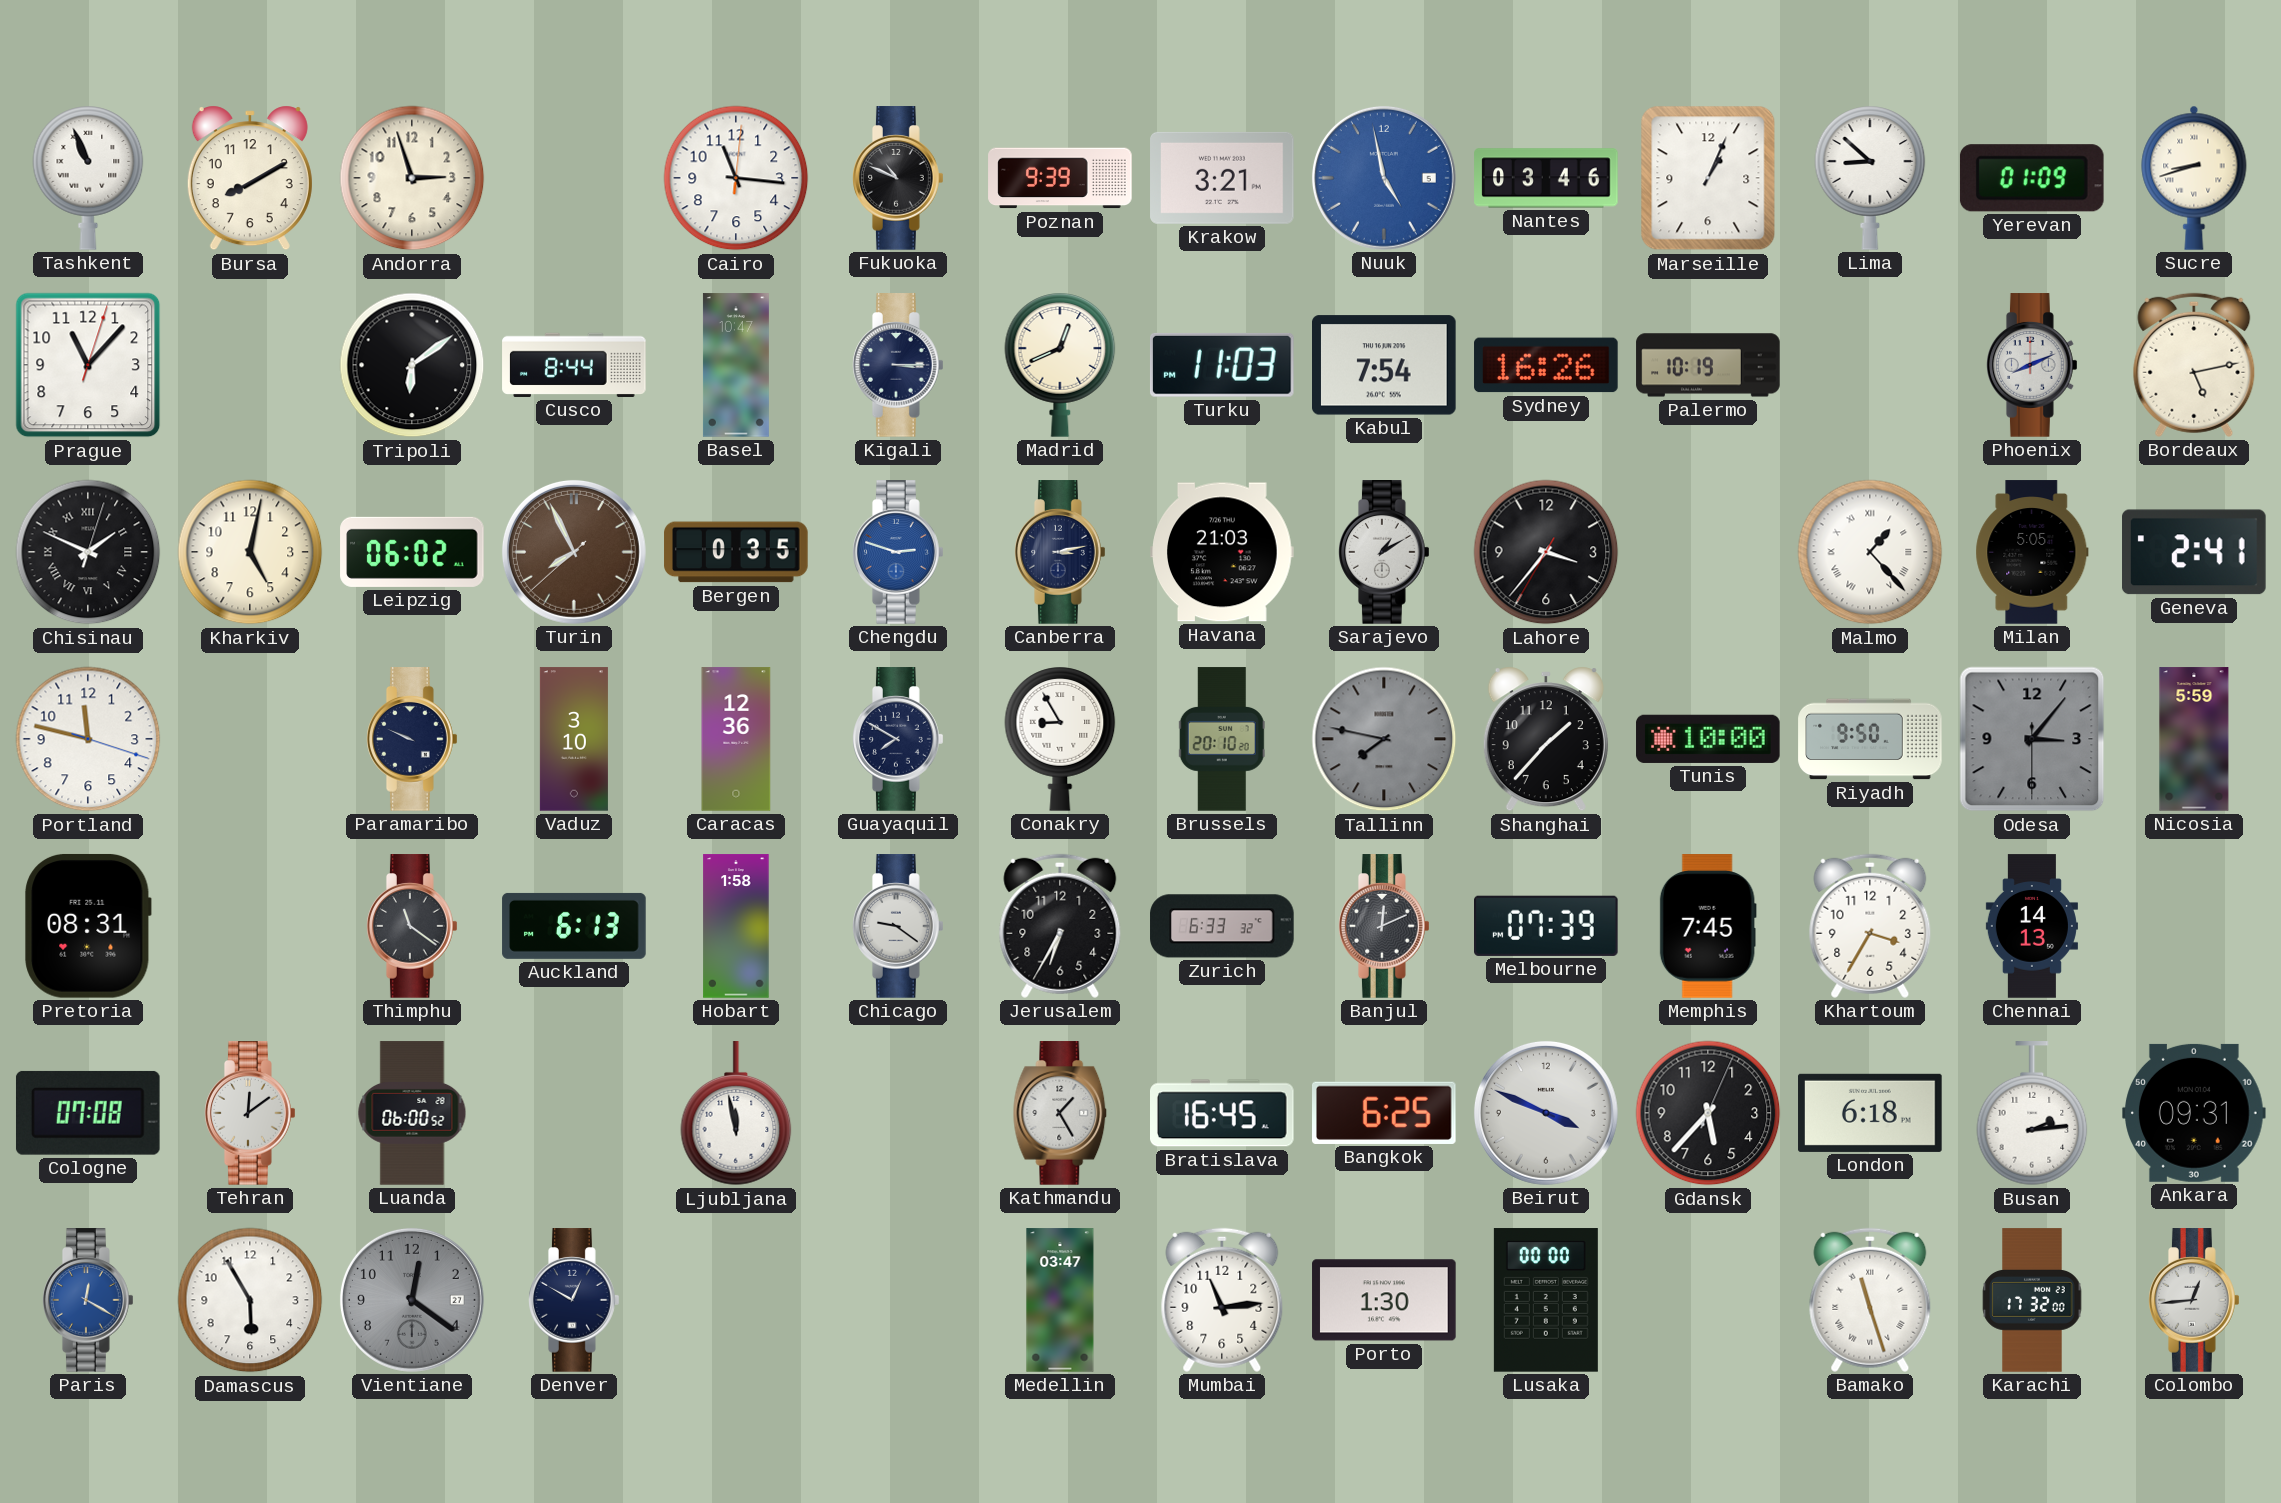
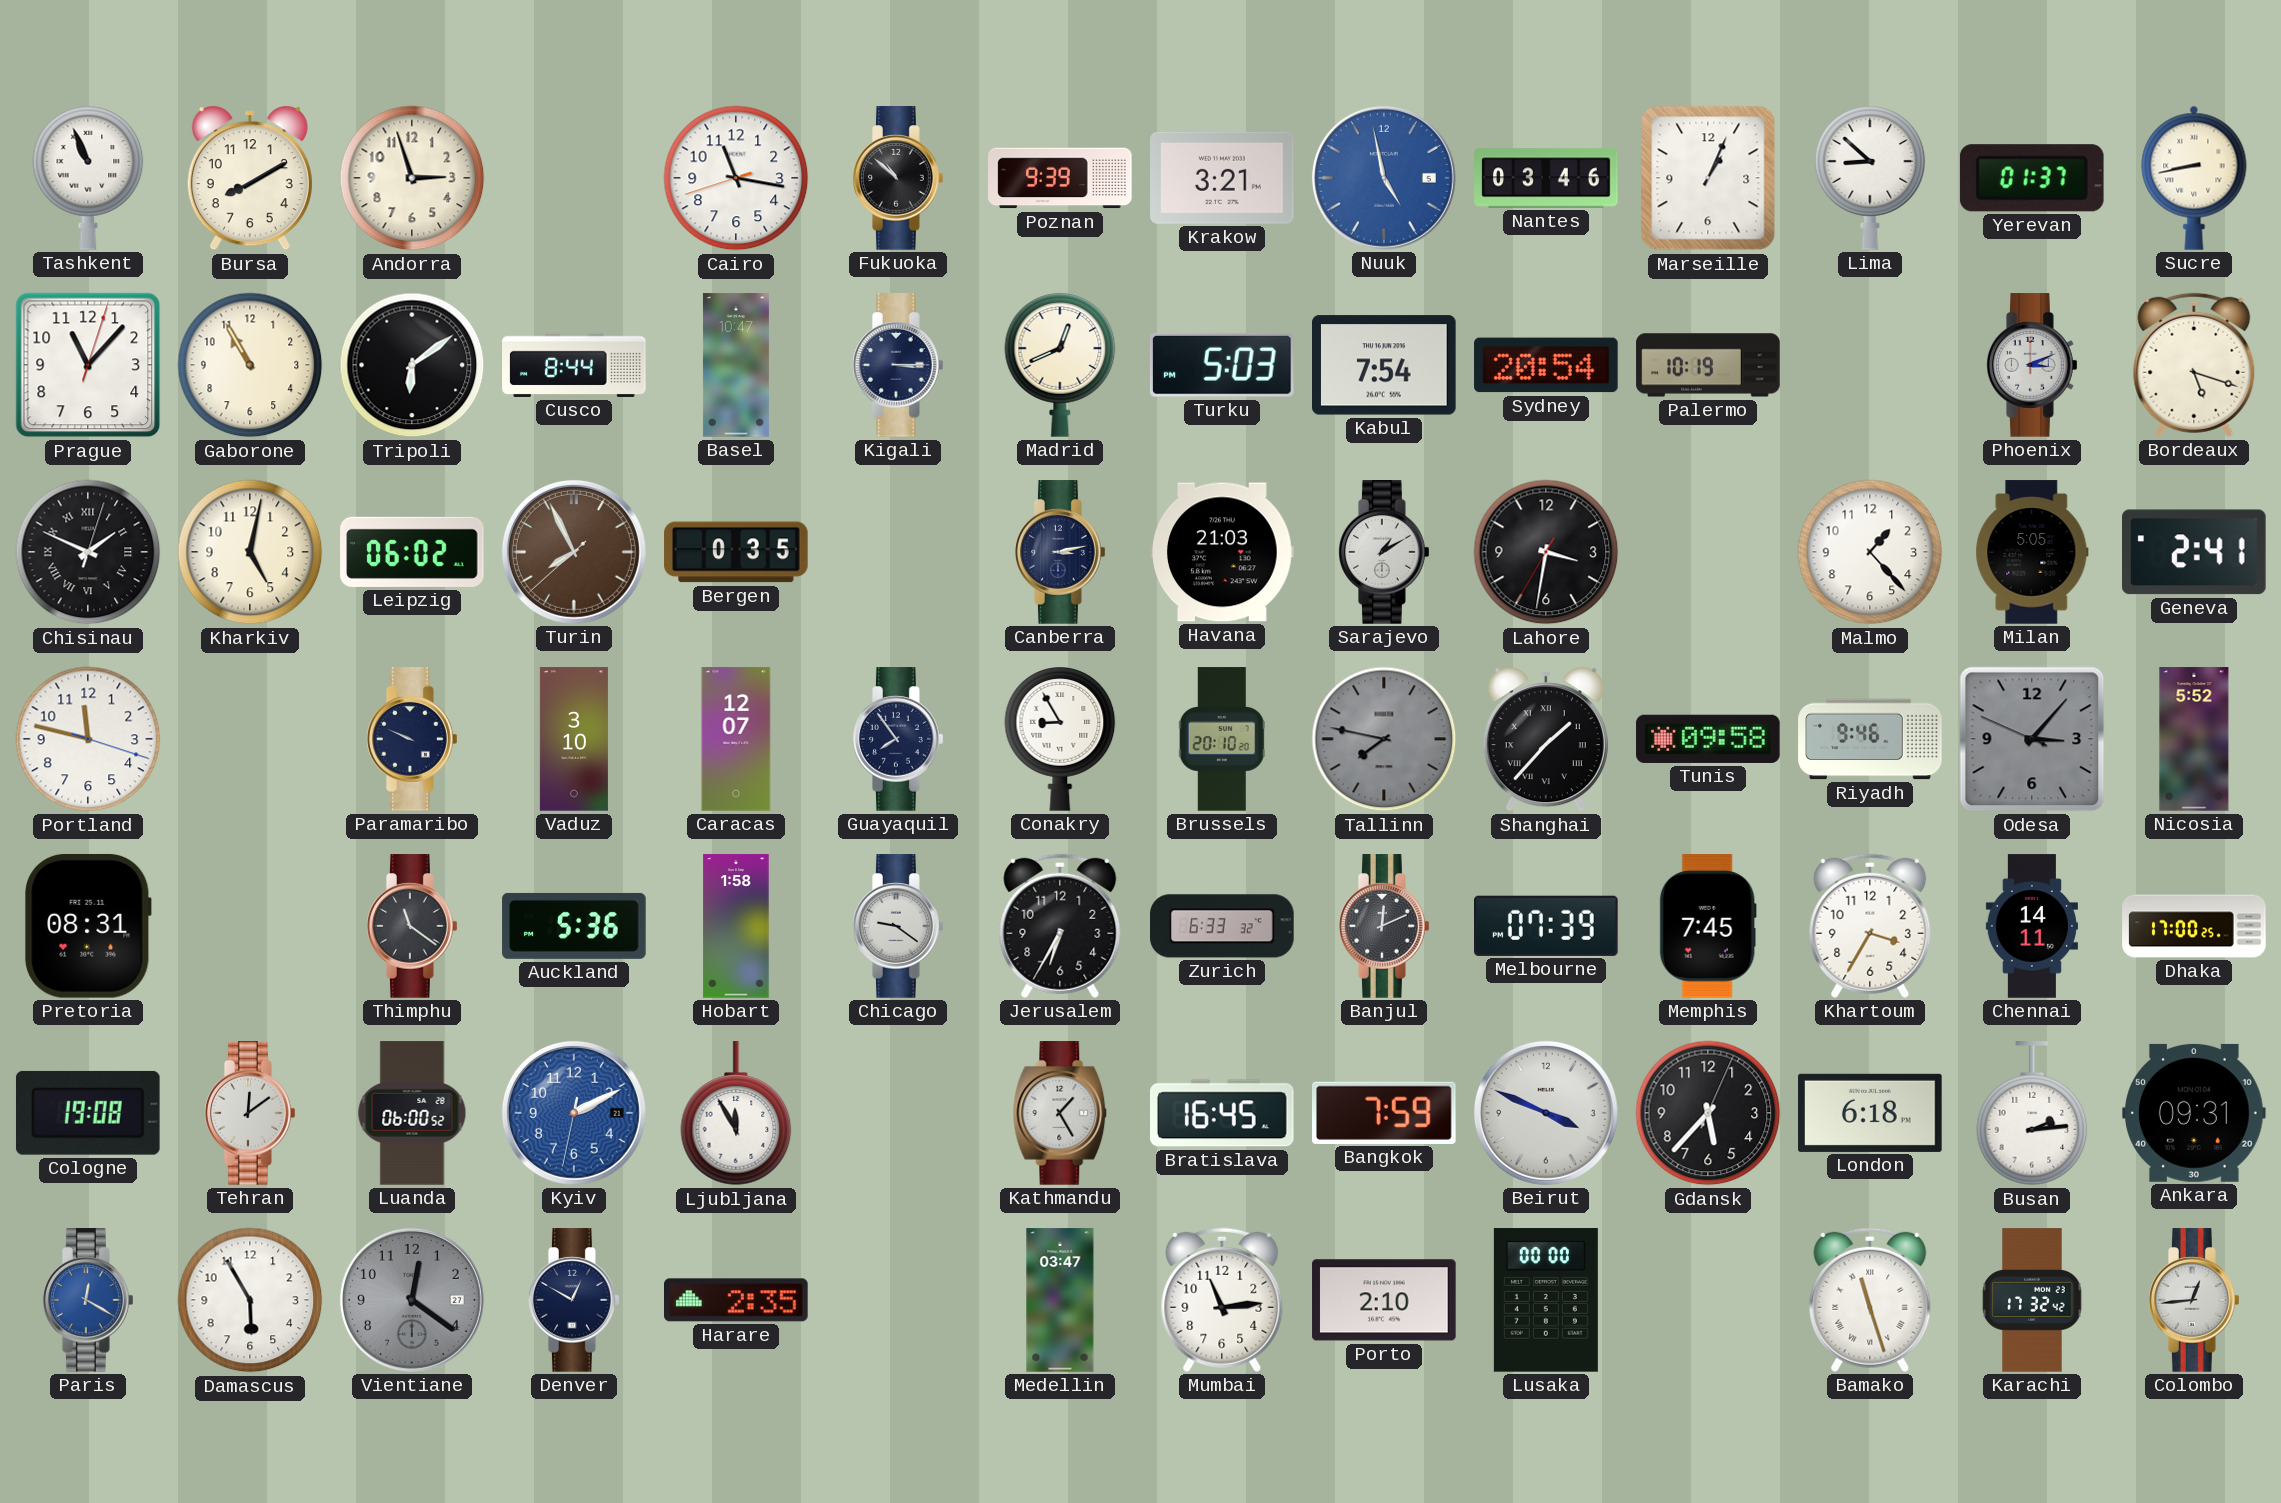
Cairo: 11:16:01 -> 11:16:42
Fukuoka: 10:49 -> 10:52
Yerevan: 01:09 -> 01:37
Sucre: 8:42 -> 8:43
Gaborone: none -> 10:55
Turku: 11:03 -> 5:03
Sydney: 16:26 -> 20:54
Phoenix: 8:11 -> 3:11
Bordeaux: 5:13 -> 5:18
Chengdu: 2:48 -> none
Lahore: 3:36 -> 3:31
Malmo numerals: Roman -> Arabic
Caracas: 12:36 -> 12:07
Guayaquil: 7:50 -> 7:54
Shanghai numerals: Arabic -> Roman
Tunis: 10:00 -> 09:58
Riyadh: 9:50 -> 9:46
Odesa: 3:06:30 -> 3:06:49
Nicosia: 5:59 -> 5:52
Auckland: 6:13 -> 5:36
Chennai: 14:13 -> 14:11
Dhaka: none -> 17:00
Cologne: 07:08 -> 19:08
Kyiv: none -> 2:10
Ljubljana: 11:58 -> 11:55
Bangkok: 6:25 -> 7:59
Harare: none -> 2:35
Porto: 1:30 -> 2:10
Karachi: 17:32:00 -> 17:32:42
